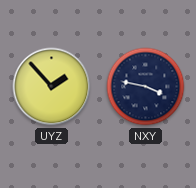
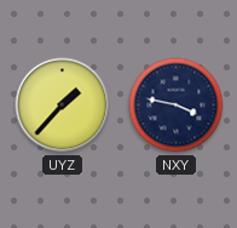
UYZ: 1:53 -> 1:37
